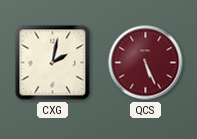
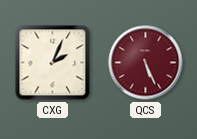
CXG: 2:02 -> 2:04
